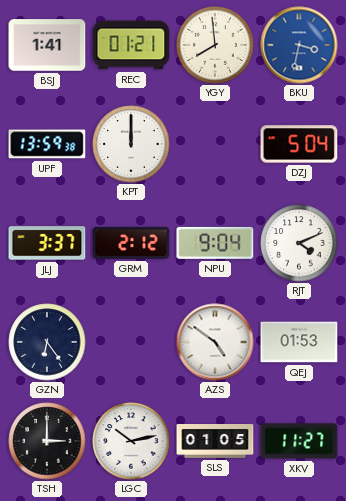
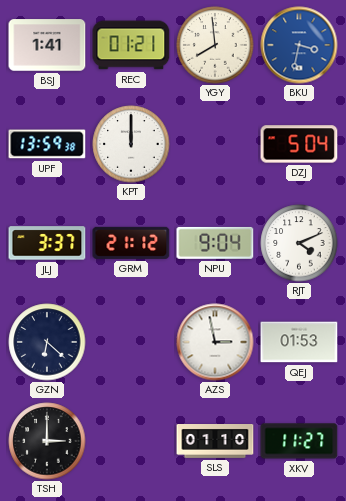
GRM: 2:12 -> 21:12
GZN: 6:24 -> 6:22
AZS: 4:51 -> 2:58
LGC: 10:13 -> none
SLS: 01:05 -> 01:10
